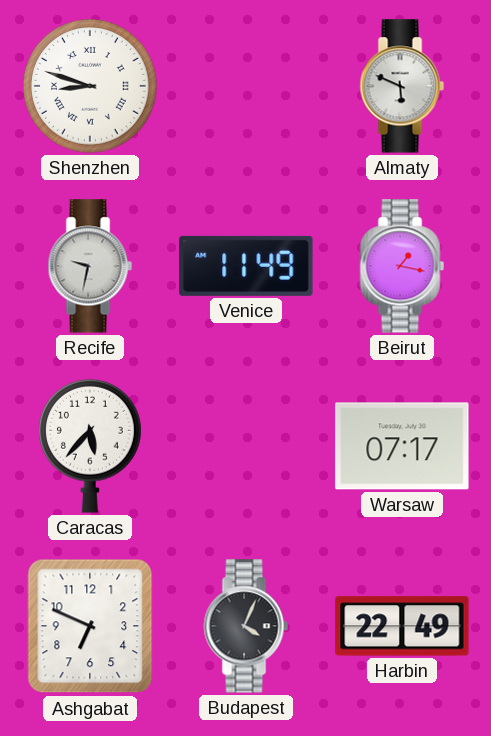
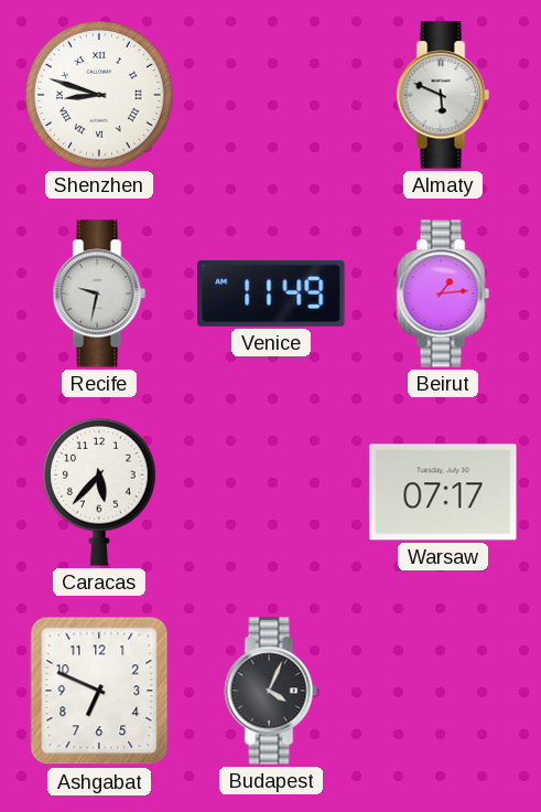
Beirut: 1:17 -> 1:14
Harbin: 22:49 -> none
